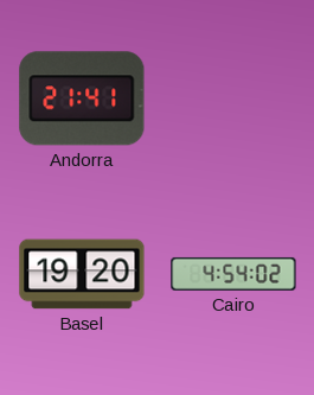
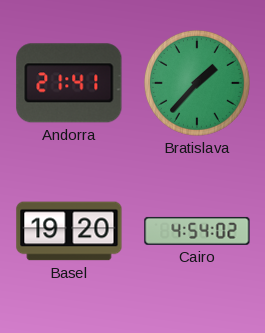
Bratislava: none -> 1:37
